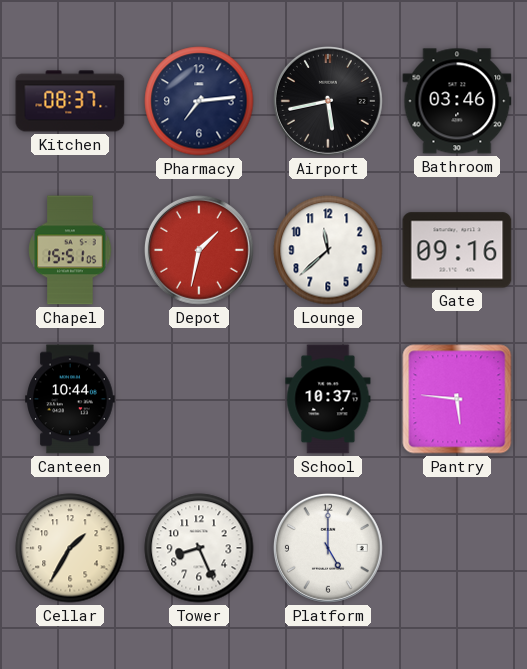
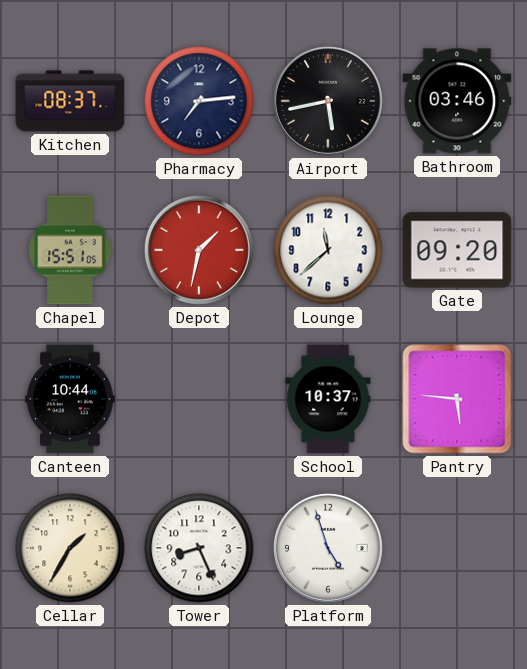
Gate: 09:16 -> 09:20
Platform: 5:00 -> 4:57
